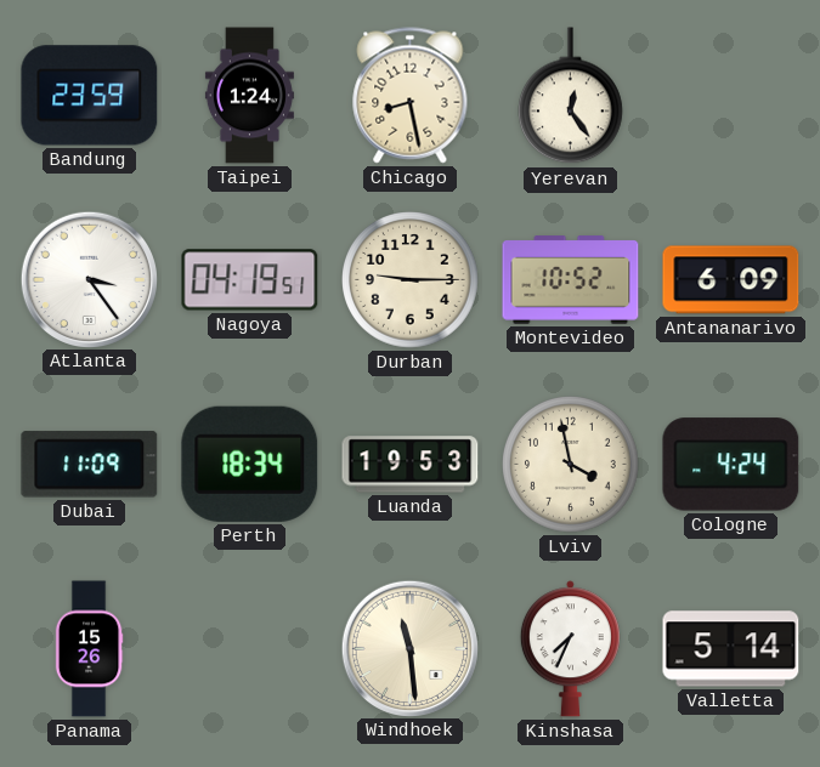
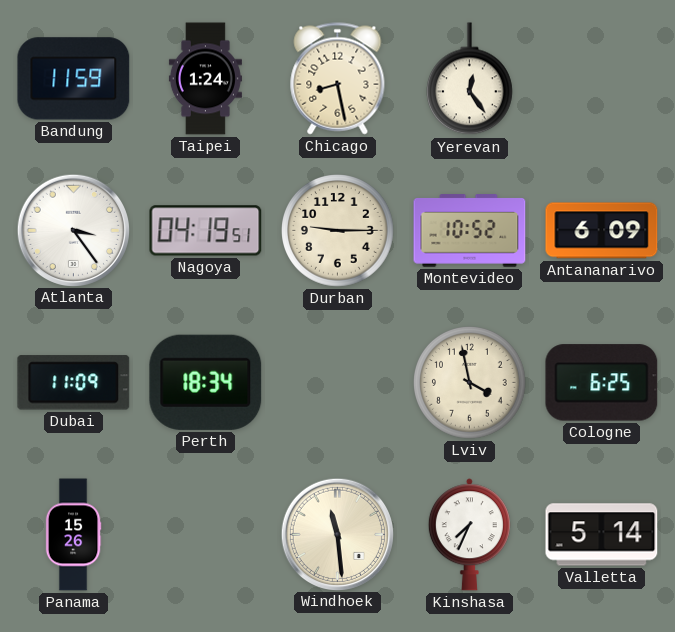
Bandung: 23:59 -> 11:59
Luanda: 19:53 -> none
Cologne: 4:24 -> 6:25
